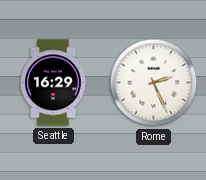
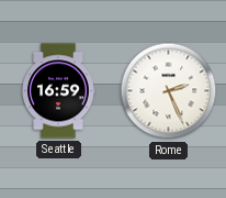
Seattle: 16:29 -> 16:59
